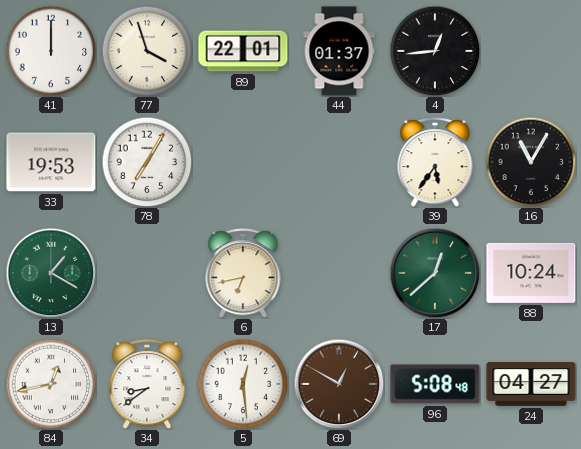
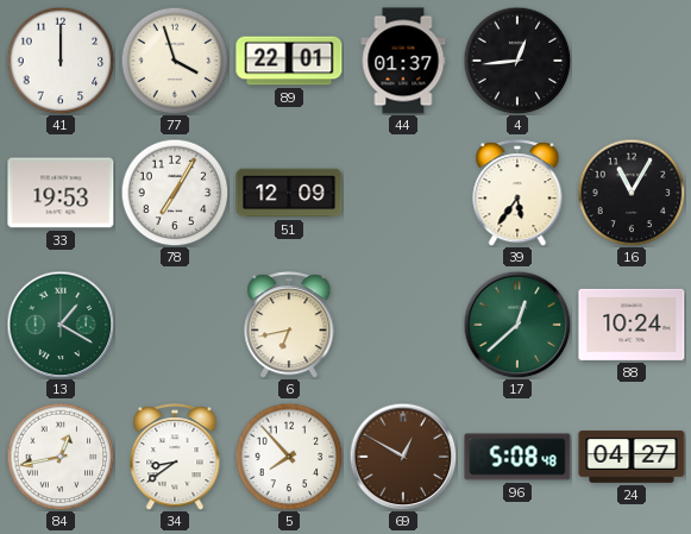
51: none -> 12:09
5: 12:29 -> 7:53
